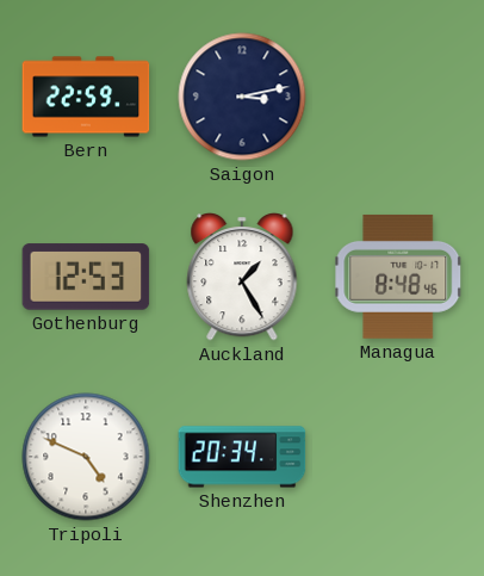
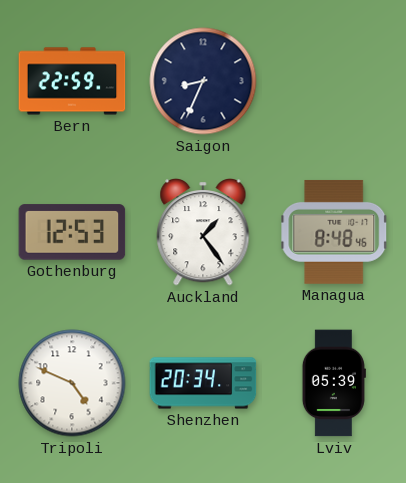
Saigon: 3:13 -> 8:34
Auckland: 1:25 -> 1:24
Lviv: none -> 05:39
